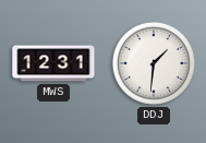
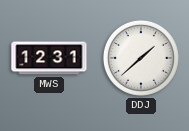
DDJ: 1:31 -> 1:38
